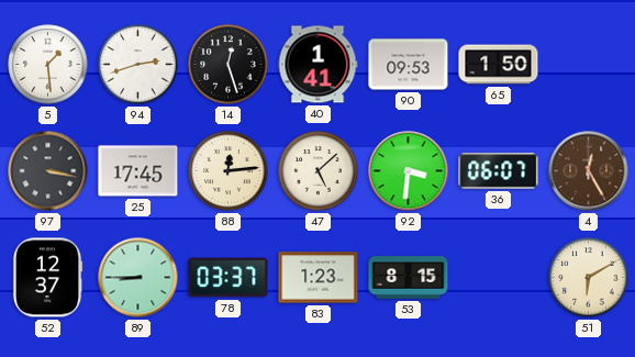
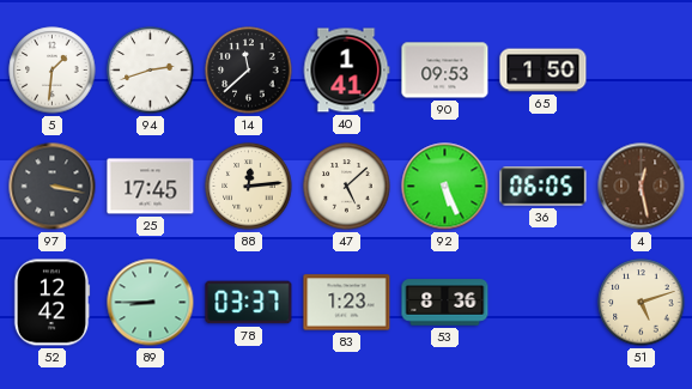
5: 1:29 -> 1:31
14: 12:27 -> 11:38
92: 3:31 -> 5:26
36: 06:07 -> 06:05
4: 12:25 -> 12:28
52: 12:37 -> 12:42
53: 8:15 -> 8:36
51: 6:10 -> 5:12
